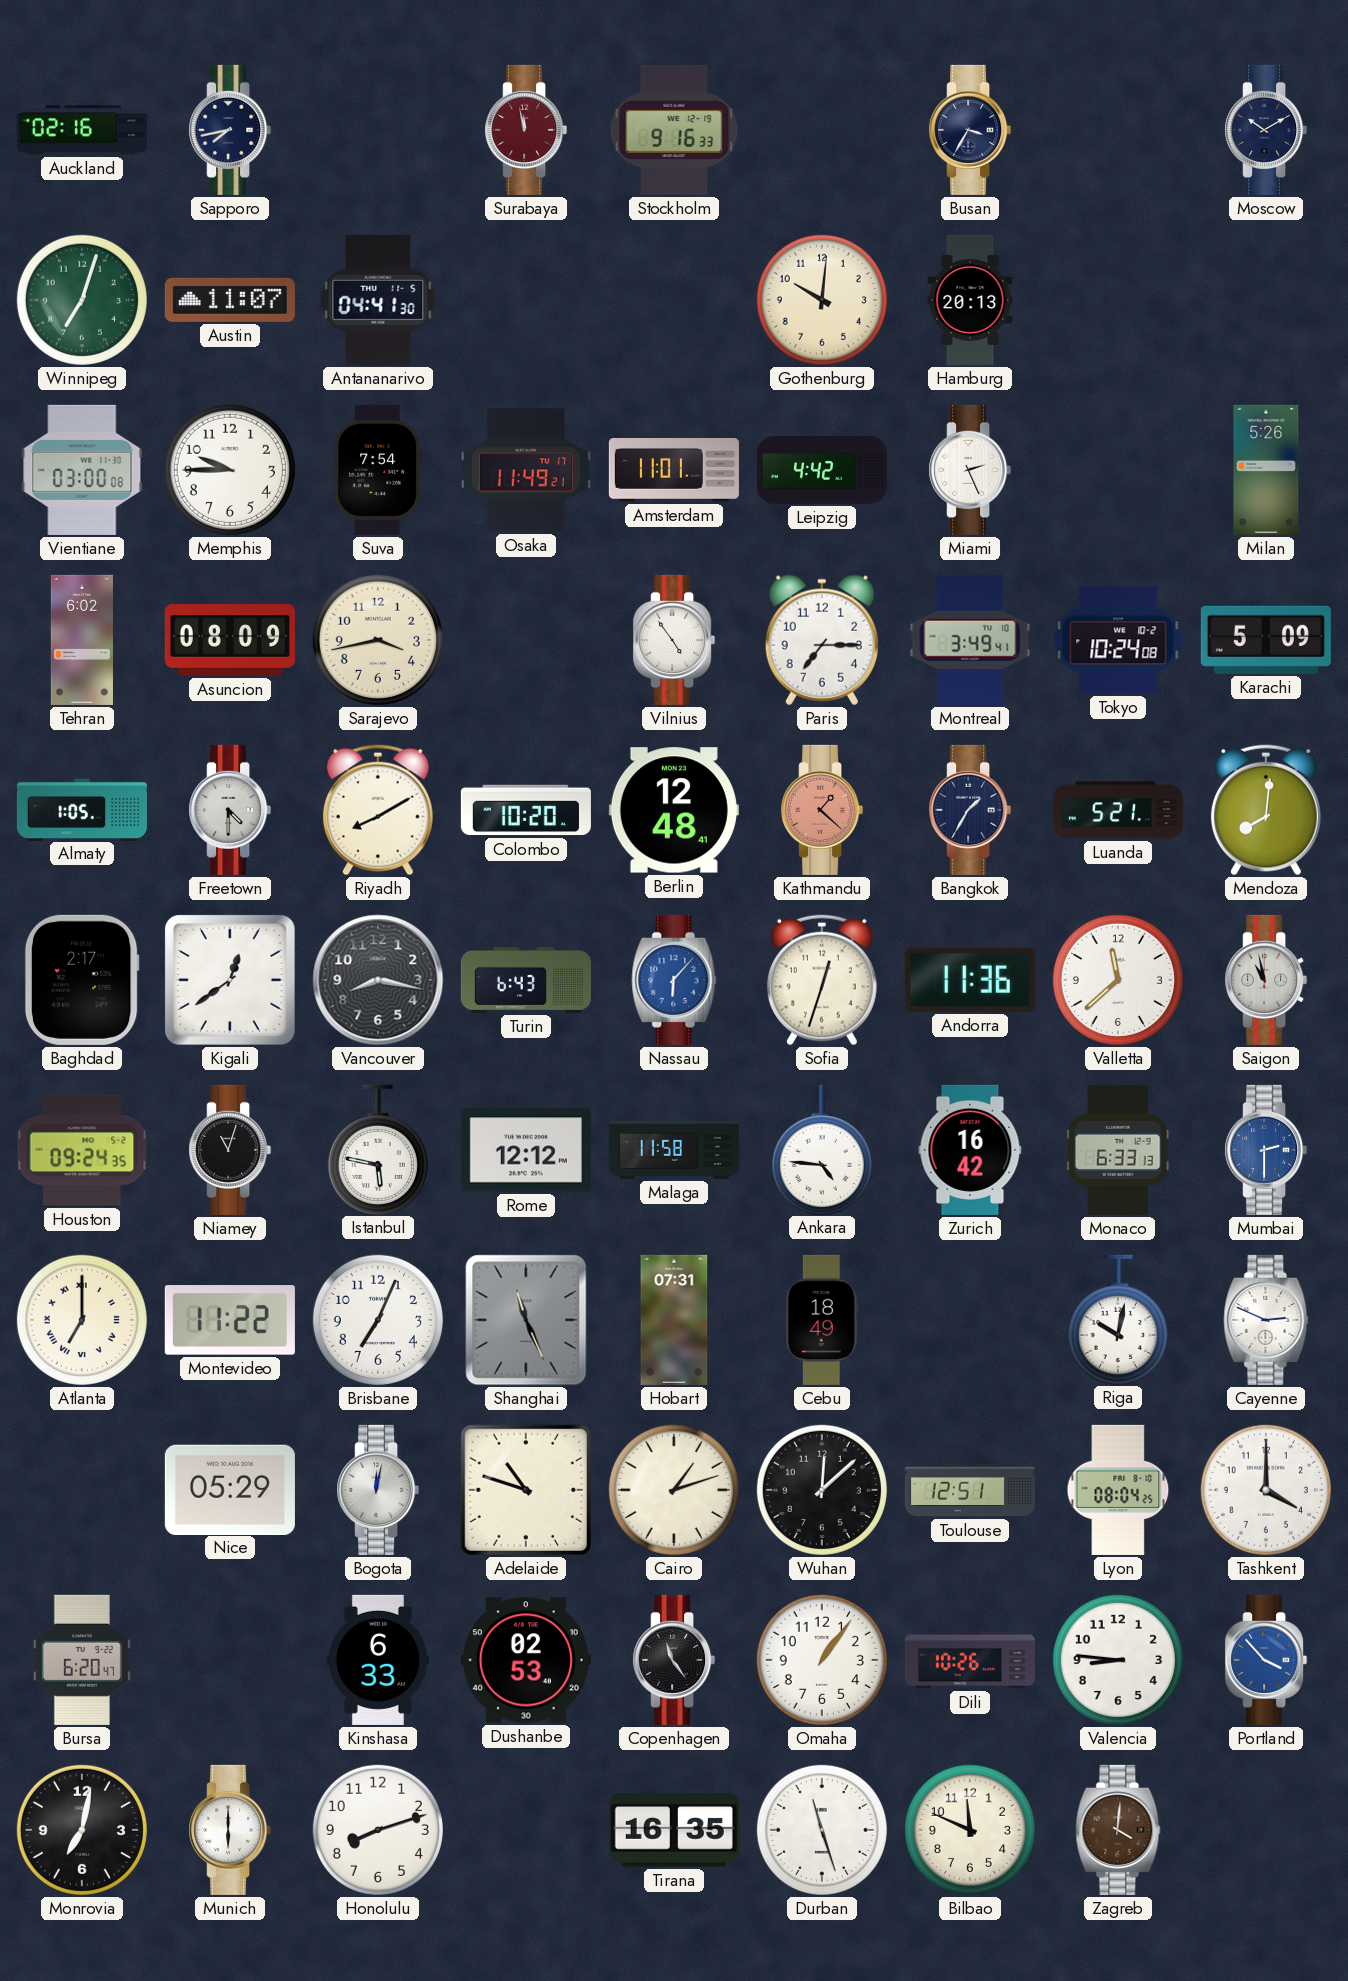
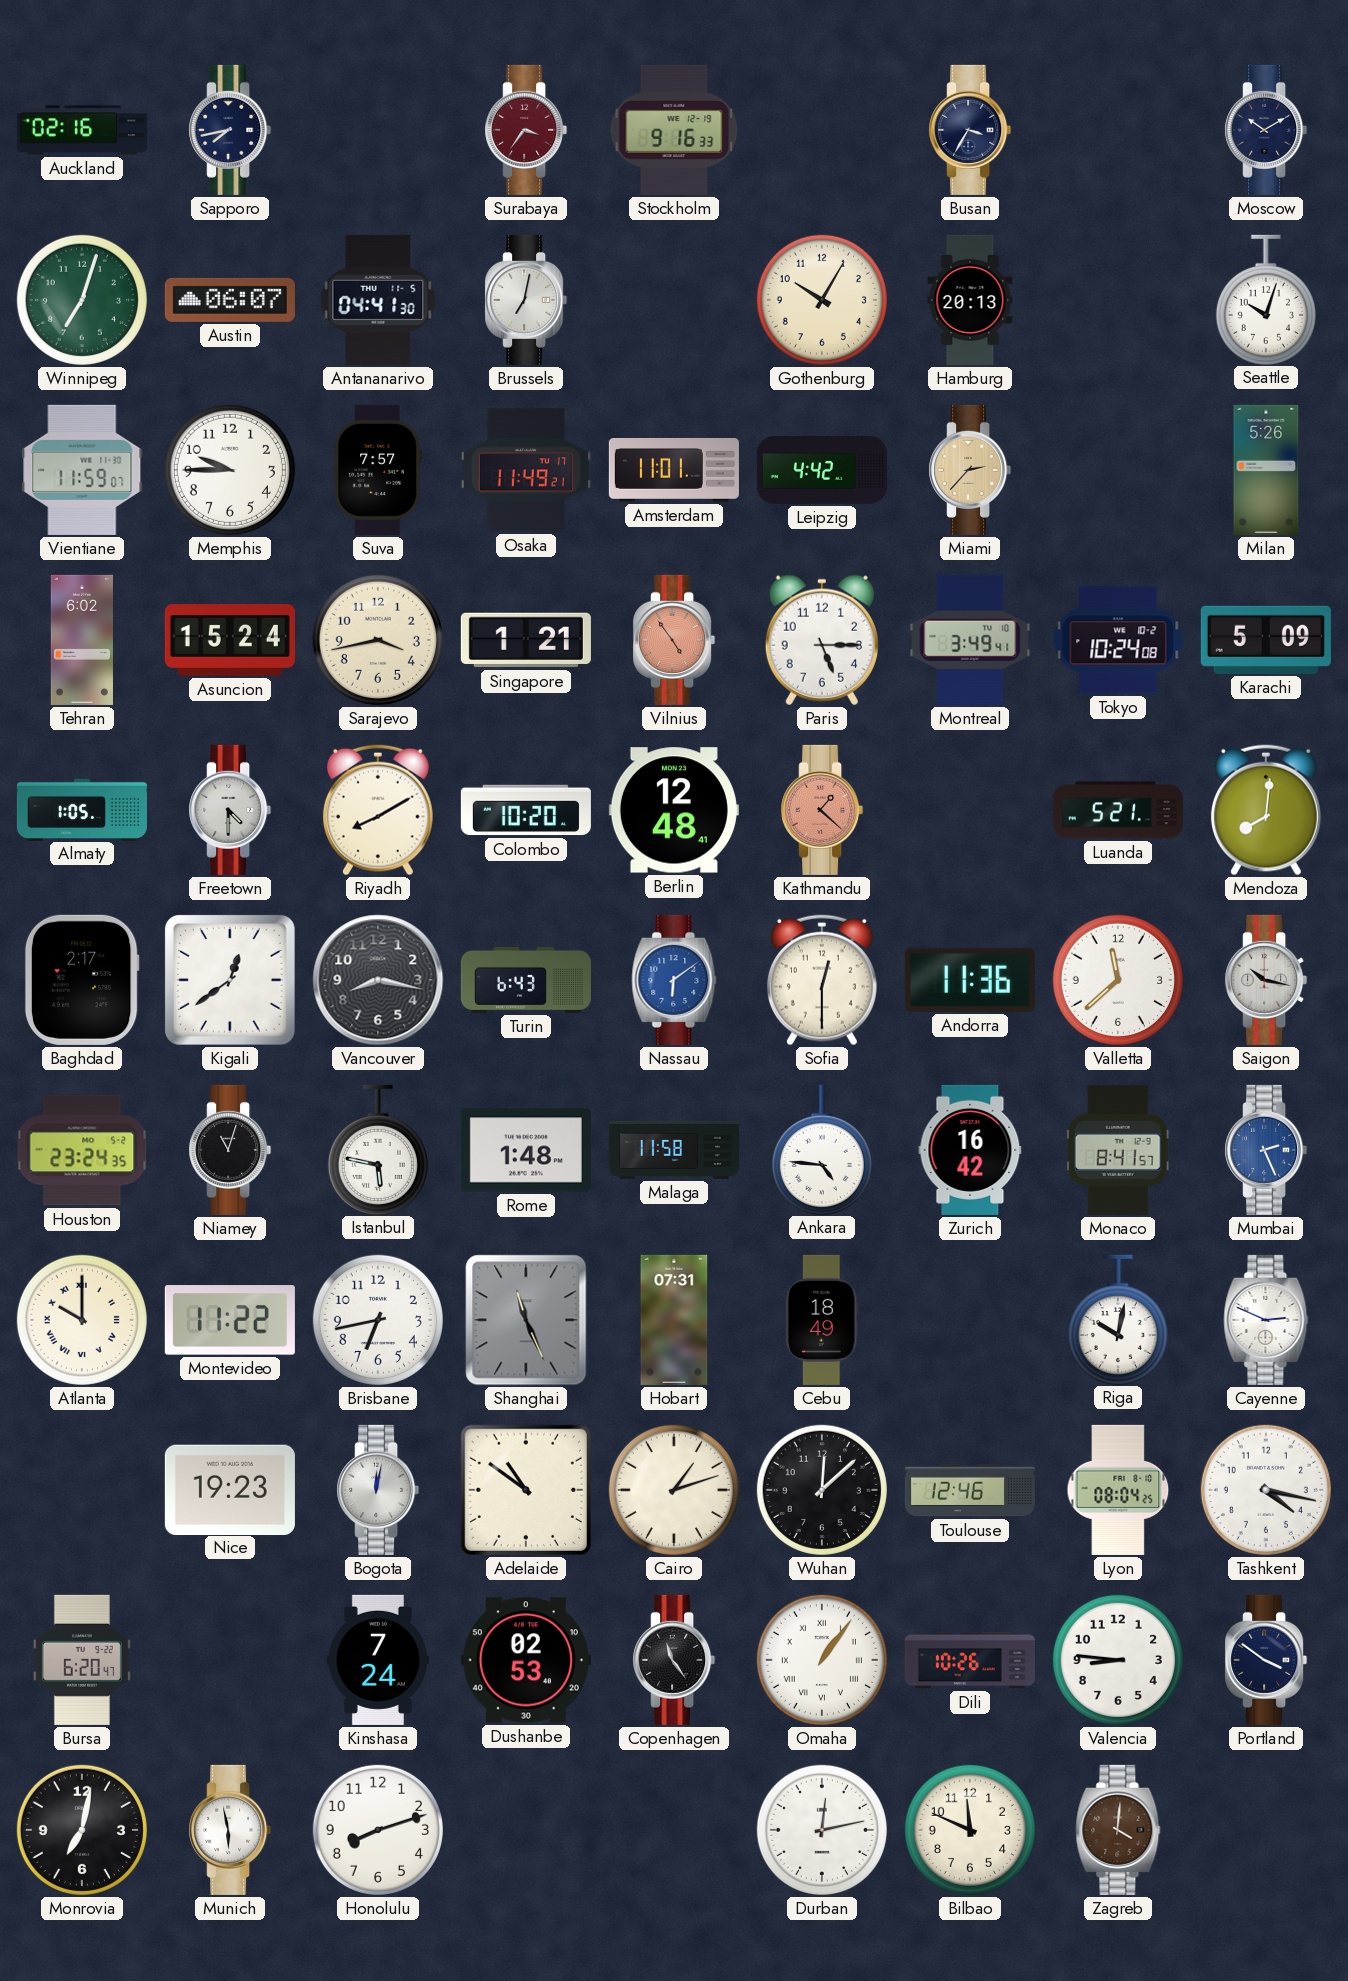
Surabaya: 11:58 -> 3:36
Austin: 11:07 -> 06:07
Brussels: none -> 7:02
Gothenburg: 10:01 -> 10:05
Seattle: none -> 10:03
Vientiane: 03:00 -> 11:59
Suva: 7:54 -> 7:57
Miami: 2:26 -> 2:37
Miami dial: white -> champagne
Asuncion: 08:09 -> 15:24
Singapore: none -> 1:21
Vilnius dial: white -> salmon
Paris: 7:15 -> 5:15
Bangkok: 1:35 -> none
Nassau: 6:07 -> 6:09
Sofia: 12:33 -> 12:30
Saigon: 10:58 -> 10:17
Houston: 09:24 -> 23:24
Rome: 12:12 -> 1:48
Monaco: 6:33 -> 8:41
Mumbai: 2:30 -> 2:26
Atlanta: 7:00 -> 10:00
Brisbane: 7:04 -> 6:43
Nice: 05:29 -> 19:23
Adelaide: 10:48 -> 10:51
Toulouse: 12:51 -> 12:46
Tashkent: 4:00 -> 4:17
Kinshasa: 6:33 -> 7:24
Omaha numerals: Arabic -> Roman
Portland: 3:53 -> 3:51
Portland dial: blue -> navy
Munich: 6:00 -> 5:58
Tirana: 16:35 -> none
Durban: 11:27 -> 12:13
